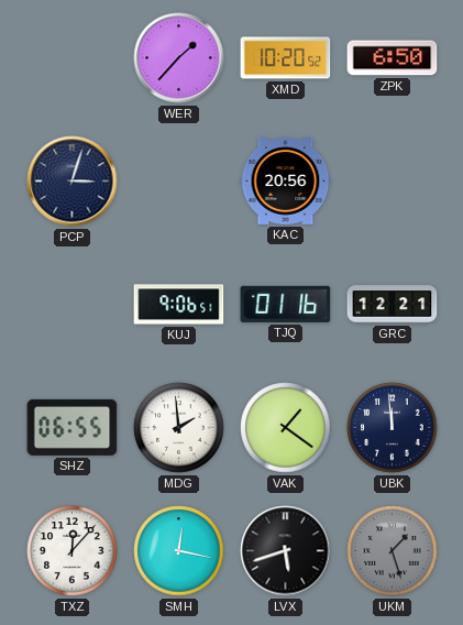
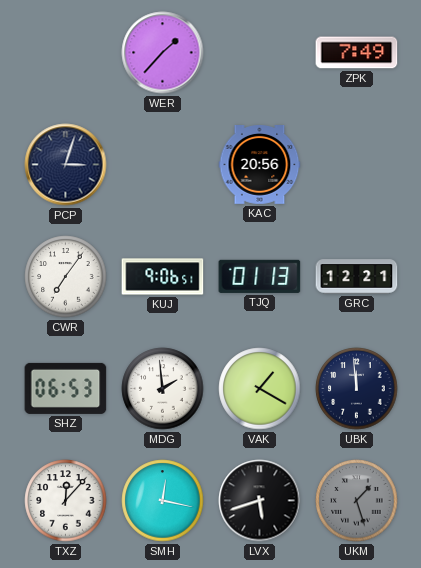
XMD: 10:20 -> none
ZPK: 6:50 -> 7:49
CWR: none -> 7:06
TJQ: 01:16 -> 01:13
SHZ: 06:55 -> 06:53
VAK: 1:21 -> 1:20
